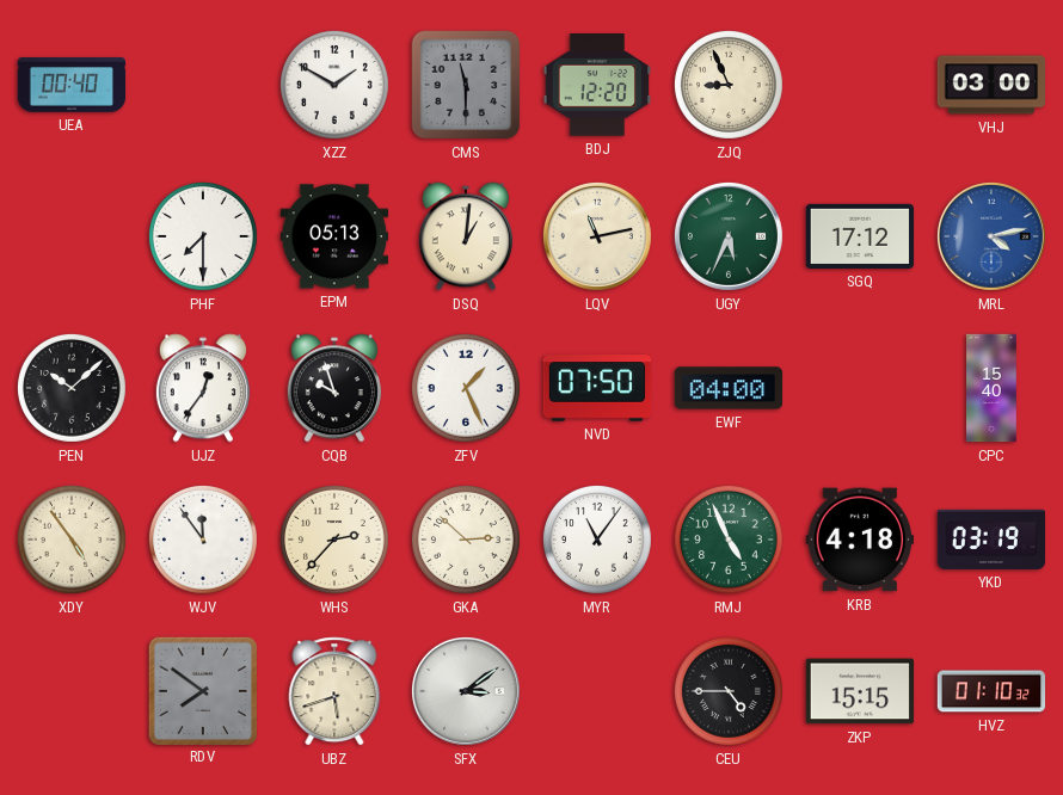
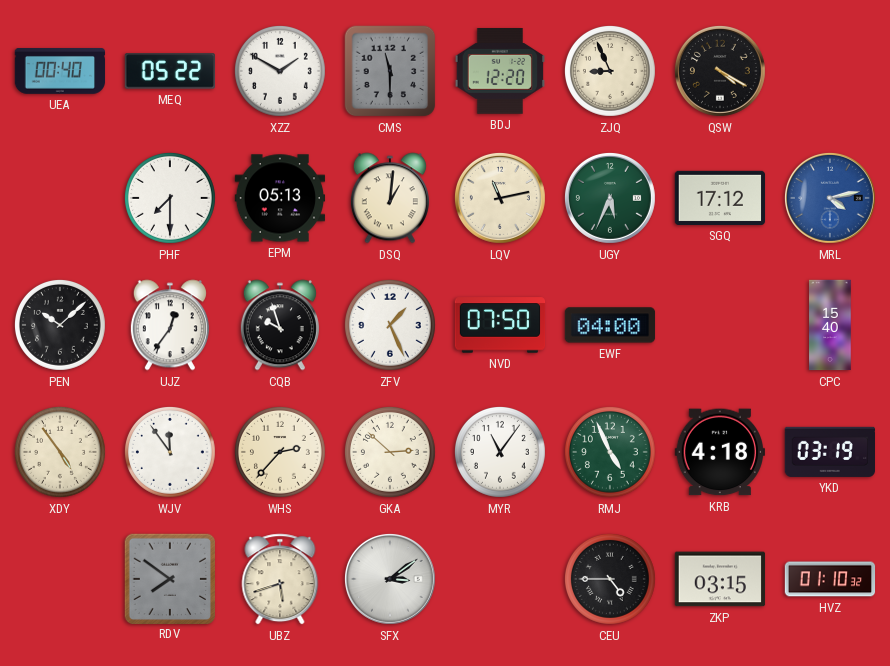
MEQ: none -> 05:22
QSW: none -> 4:20
VHJ: 03:00 -> none
ZKP: 15:15 -> 03:15
